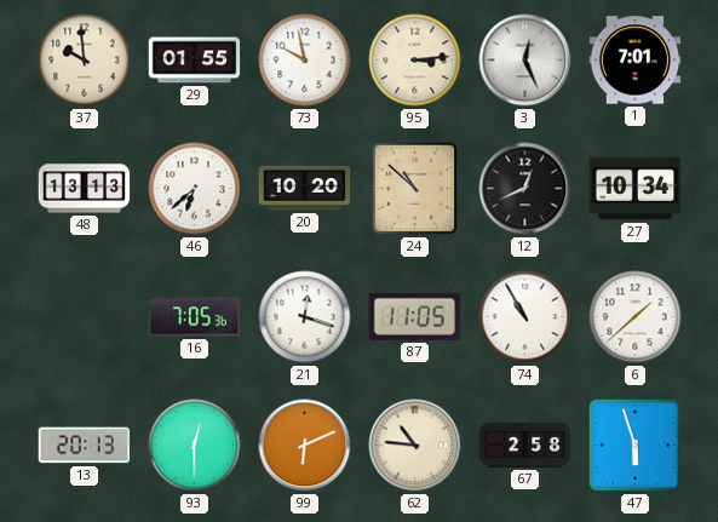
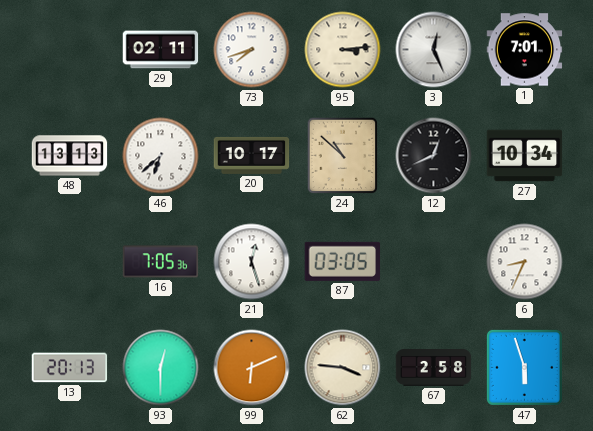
37: 9:59 -> none
29: 01:55 -> 02:11
73: 9:58 -> 7:42
20: 10:20 -> 10:17
21: 12:18 -> 12:27
87: 11:05 -> 03:05
74: 10:55 -> none
6: 1:38 -> 8:34
62: 10:46 -> 3:46
